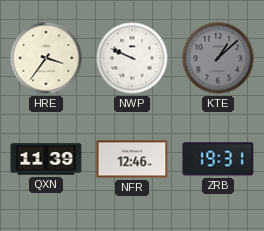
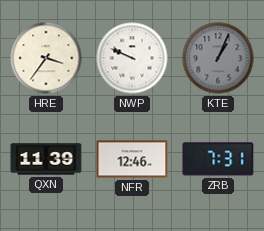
KTE: 1:08 -> 1:04
ZRB: 19:31 -> 7:31
